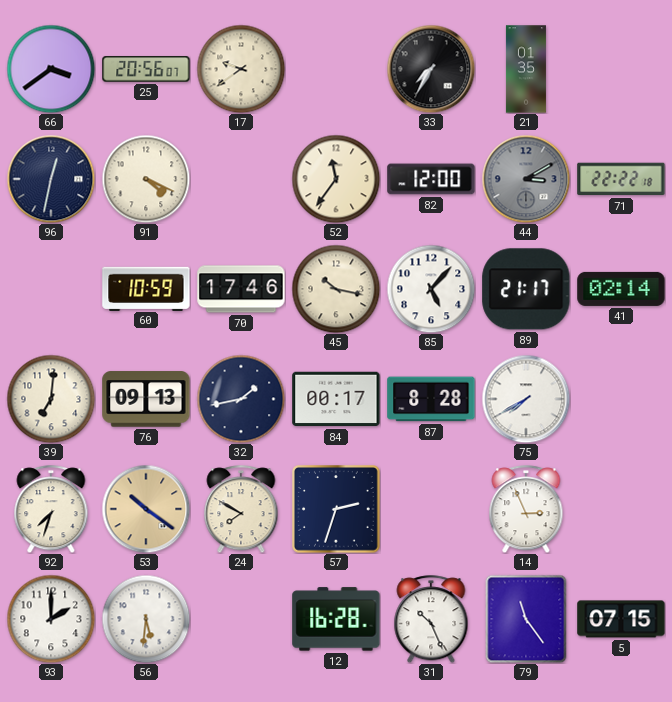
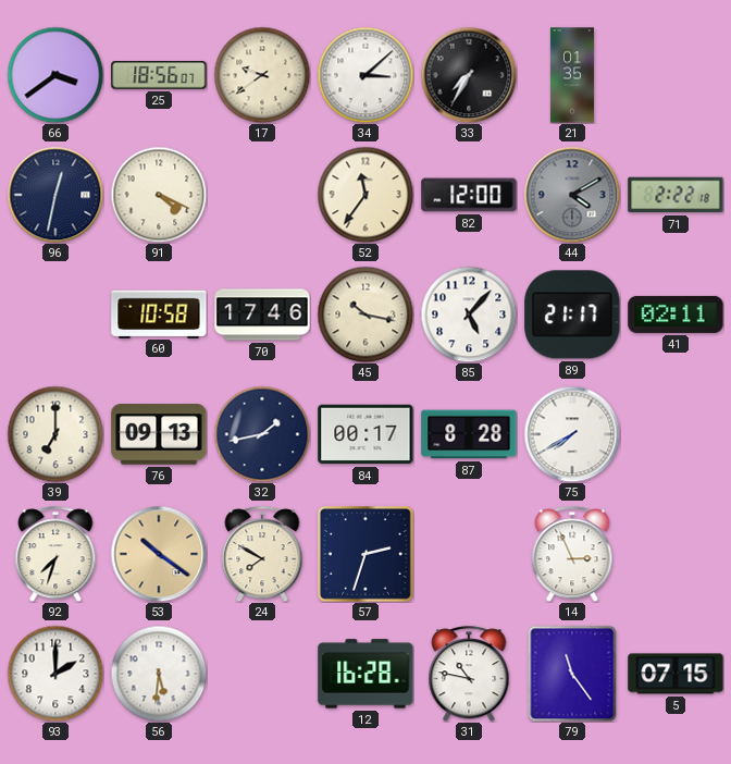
25: 20:56 -> 18:56
34: none -> 3:08
44: 3:10 -> 4:10
71: 22:22 -> 2:22
60: 10:59 -> 10:58
41: 02:14 -> 02:11
39: 7:01 -> 7:00
31: 10:26 -> 10:47
